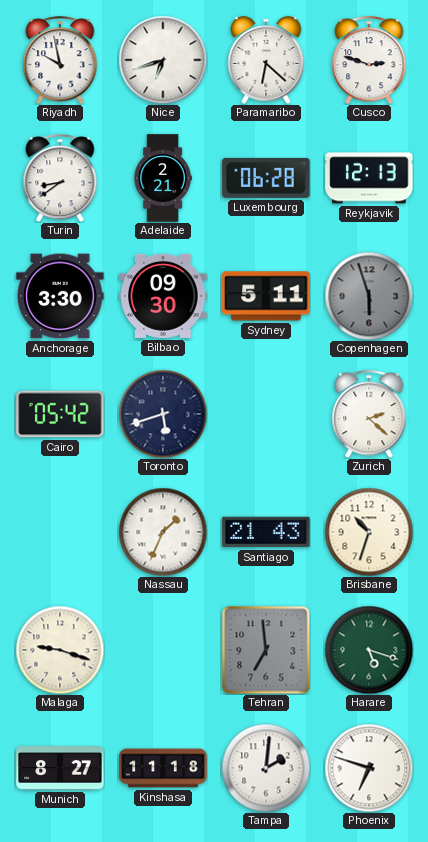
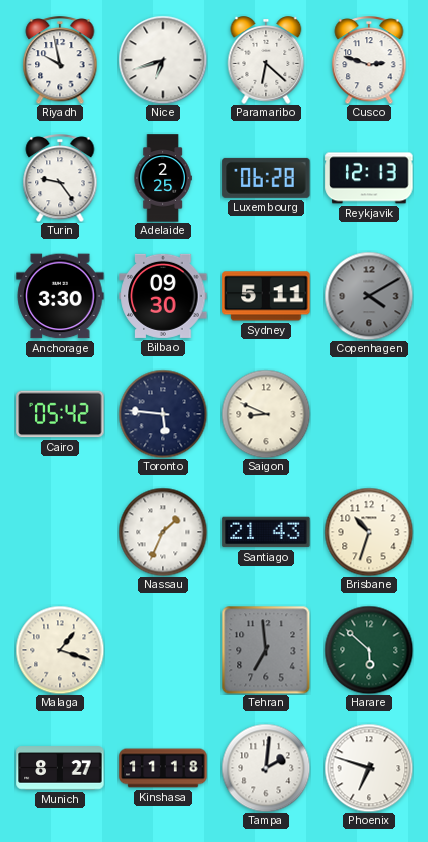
Turin: 8:39 -> 9:24
Adelaide: 2:21 -> 2:25
Copenhagen: 5:57 -> 4:10
Toronto: 5:42 -> 5:46
Saigon: none -> 8:49
Zurich: 2:22 -> none
Malaga: 9:18 -> 1:18
Harare: 5:18 -> 5:52
